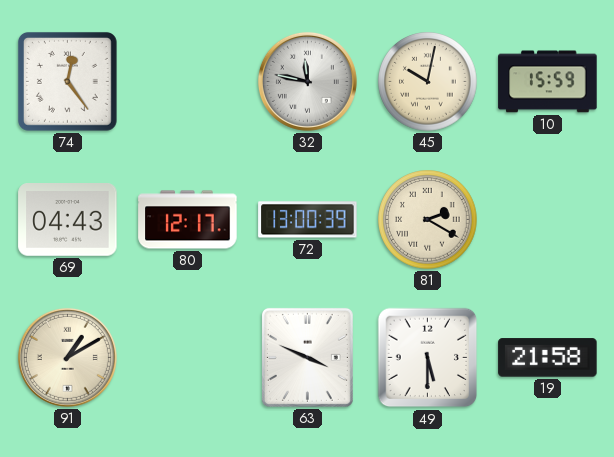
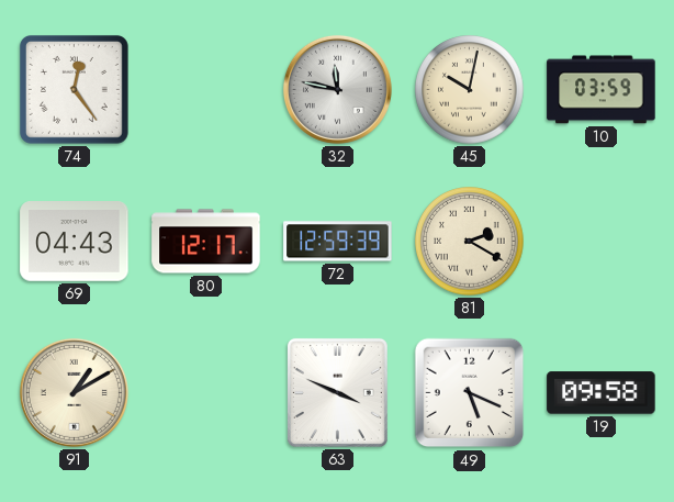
10: 15:59 -> 03:59
72: 13:00 -> 12:59
49: 5:30 -> 5:19
19: 21:58 -> 09:58
